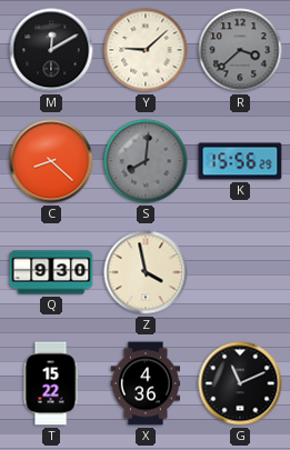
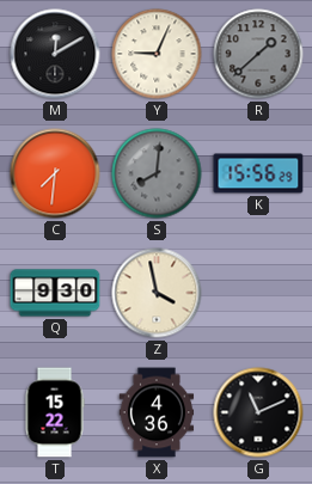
Y: 9:08 -> 9:04
R: 3:38 -> 1:38
C: 8:22 -> 7:31
